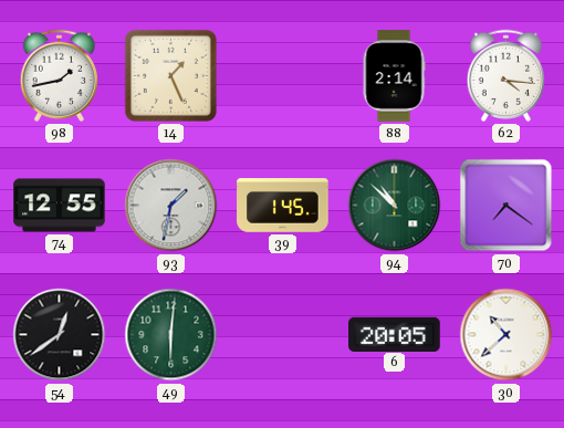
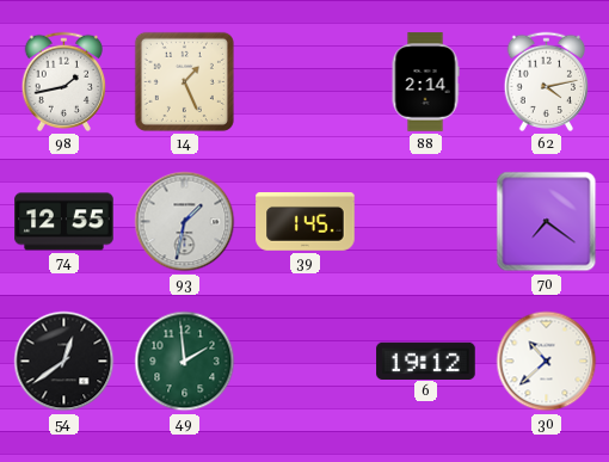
62: 4:16 -> 4:13
94: 10:52 -> none
49: 6:01 -> 1:59
6: 20:05 -> 19:12
